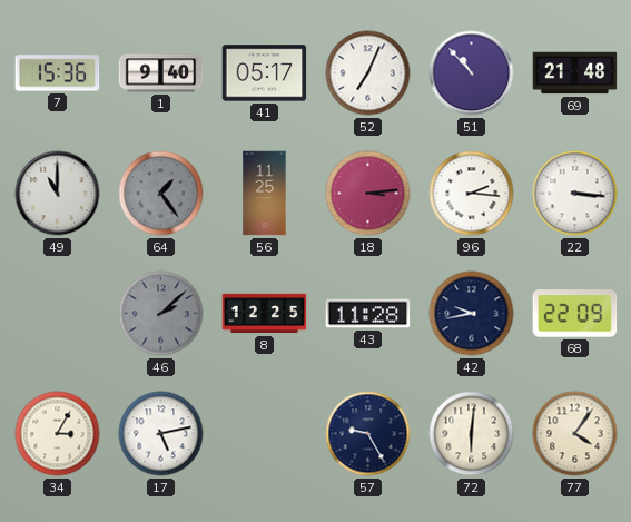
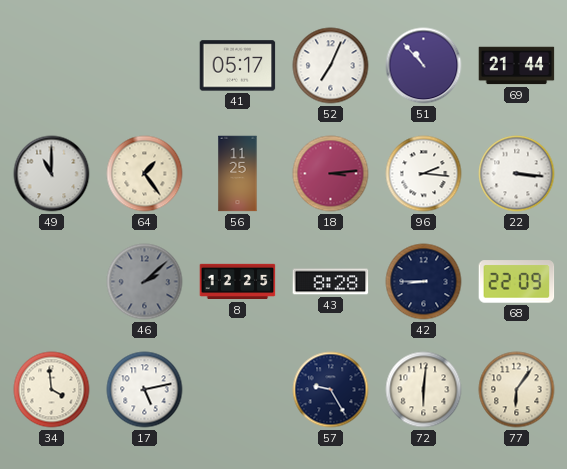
7: 15:36 -> none
1: 9:40 -> none
69: 21:48 -> 21:44
64 dial: grey -> cream
43: 11:28 -> 8:28
42: 9:43 -> 8:45
34: 3:05 -> 3:59
77: 4:06 -> 6:06
